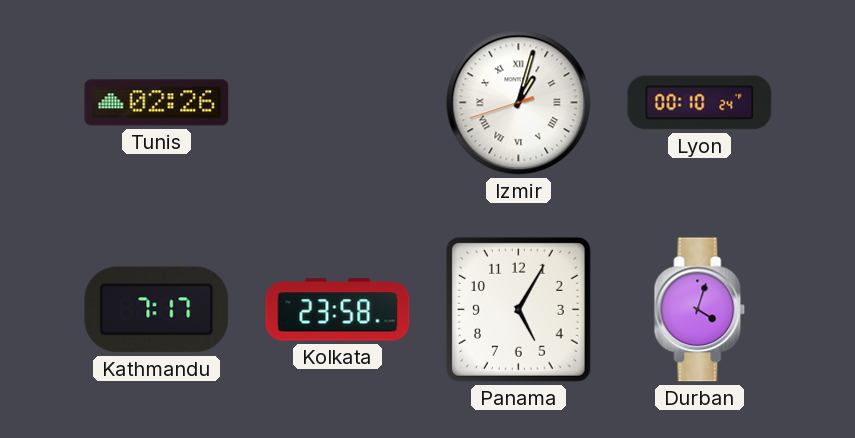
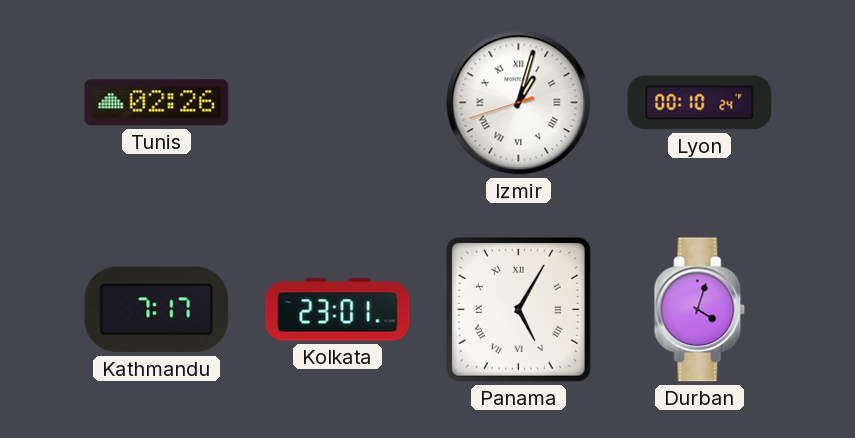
Kolkata: 23:58 -> 23:01
Panama numerals: Arabic -> Roman
